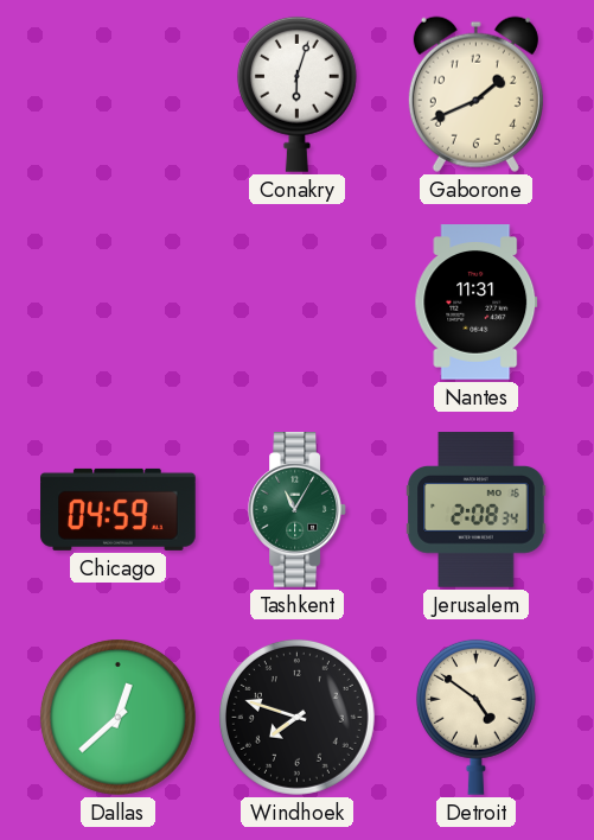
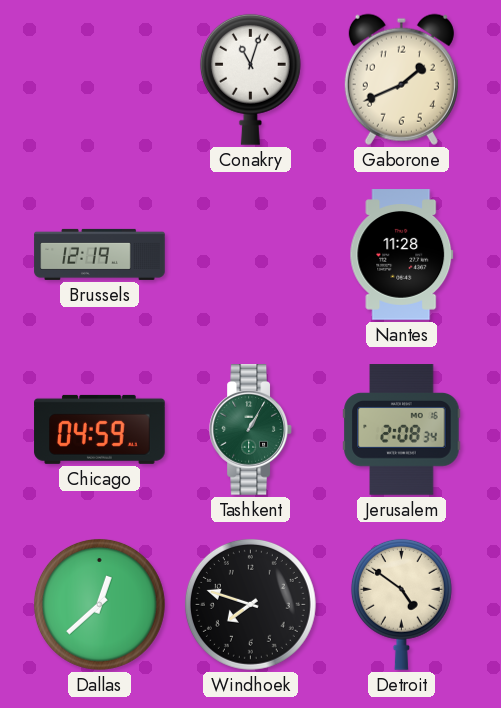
Conakry: 6:03 -> 11:03
Brussels: none -> 12:19
Nantes: 11:31 -> 11:28
Tashkent: 11:05 -> 1:05
